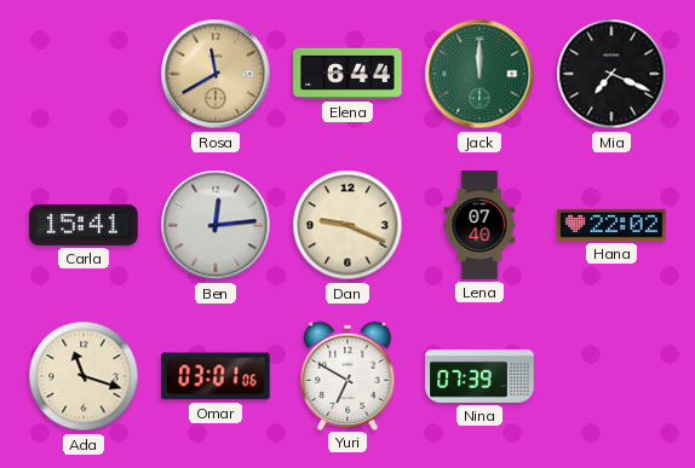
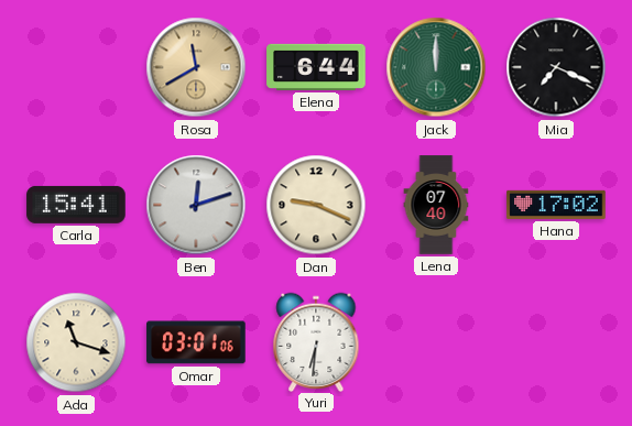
Ben: 12:14 -> 12:12
Hana: 22:02 -> 17:02
Yuri: 6:50 -> 6:31
Nina: 07:39 -> none
